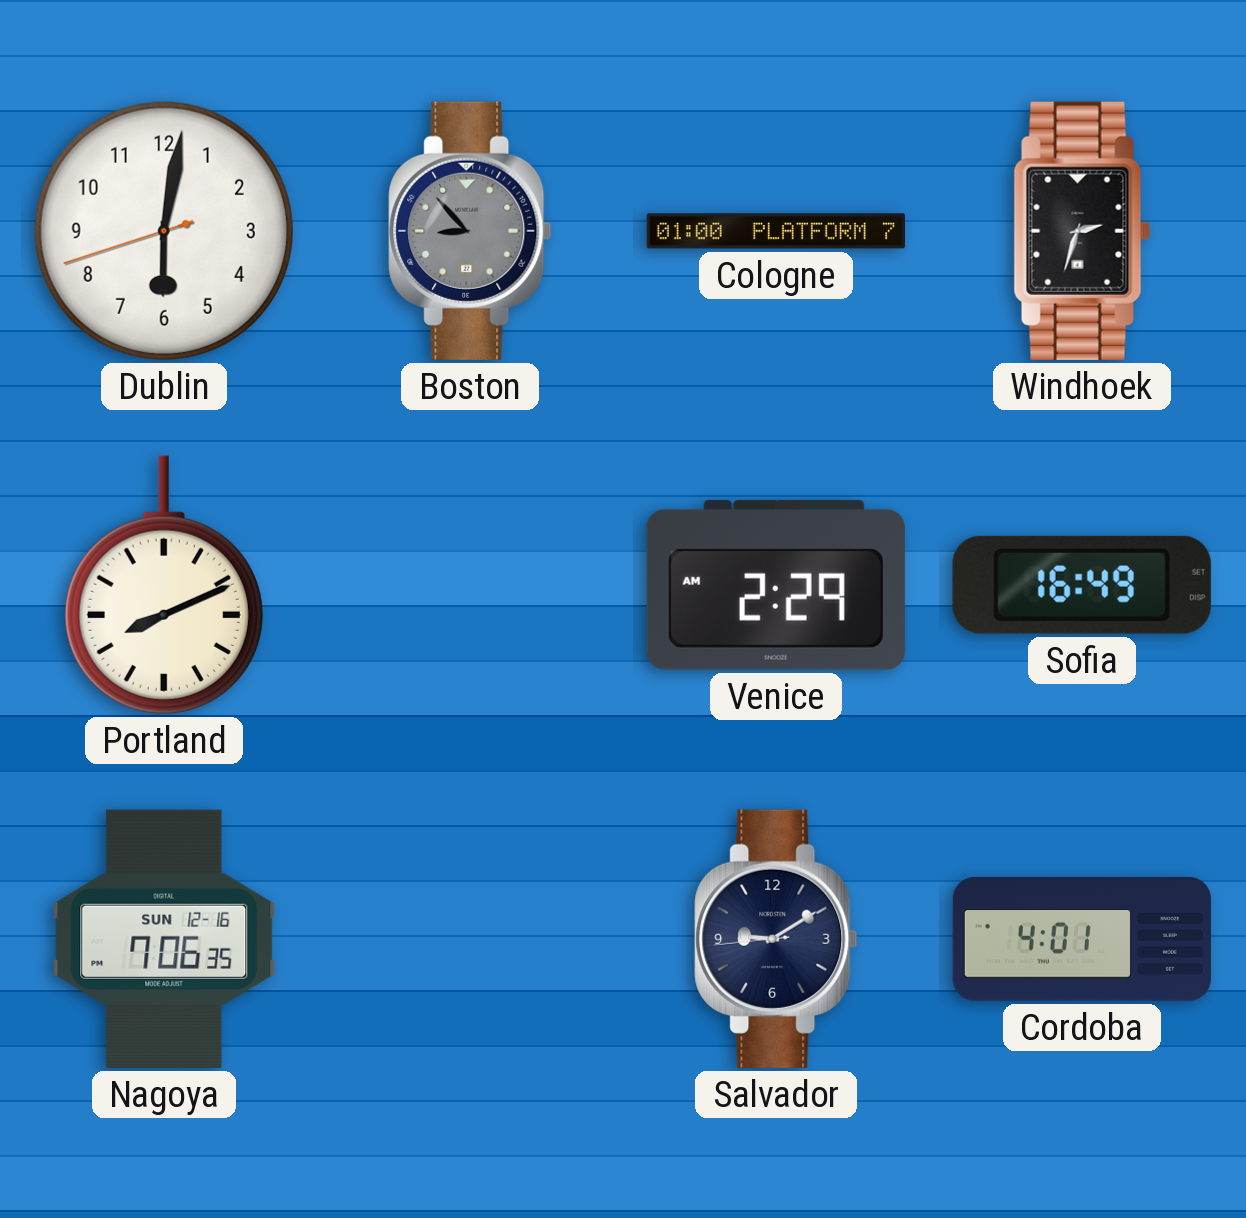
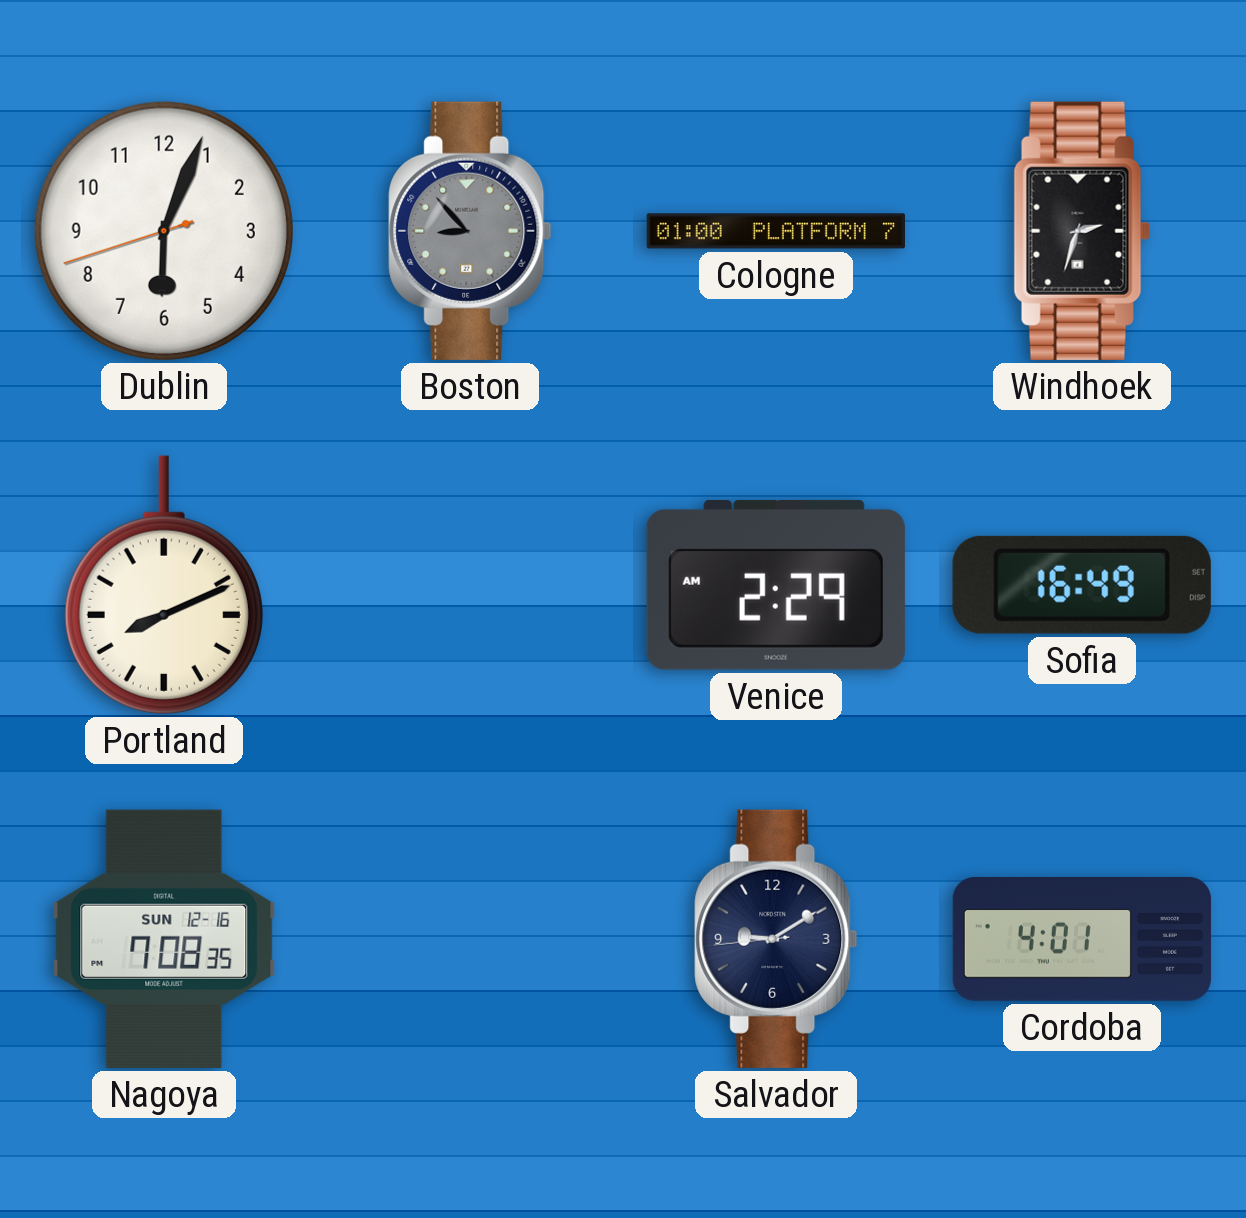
Dublin: 6:01 -> 6:03
Nagoya: 7:06 -> 7:08
